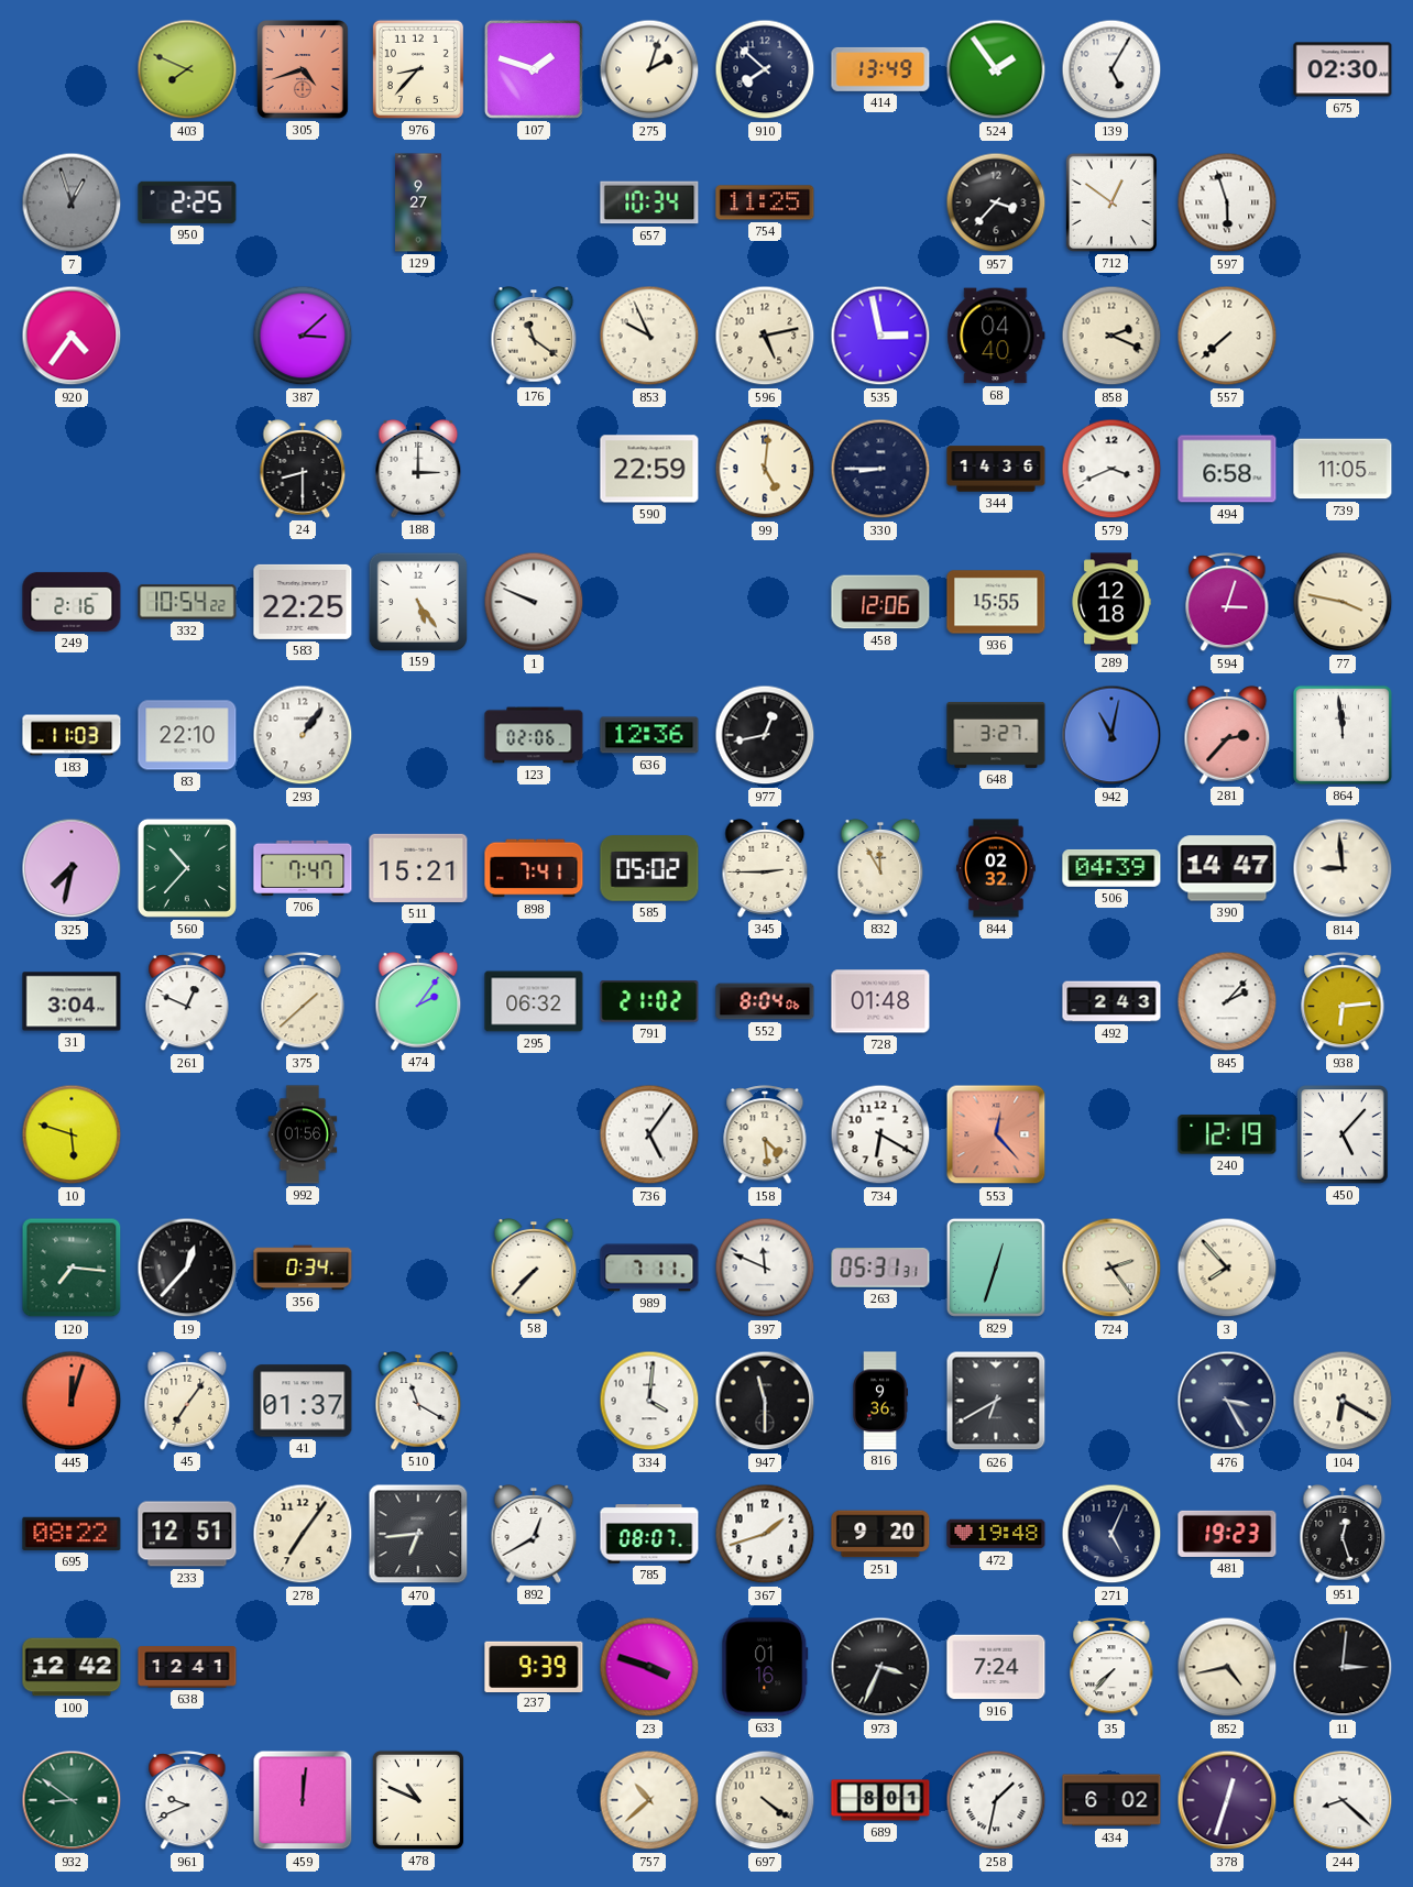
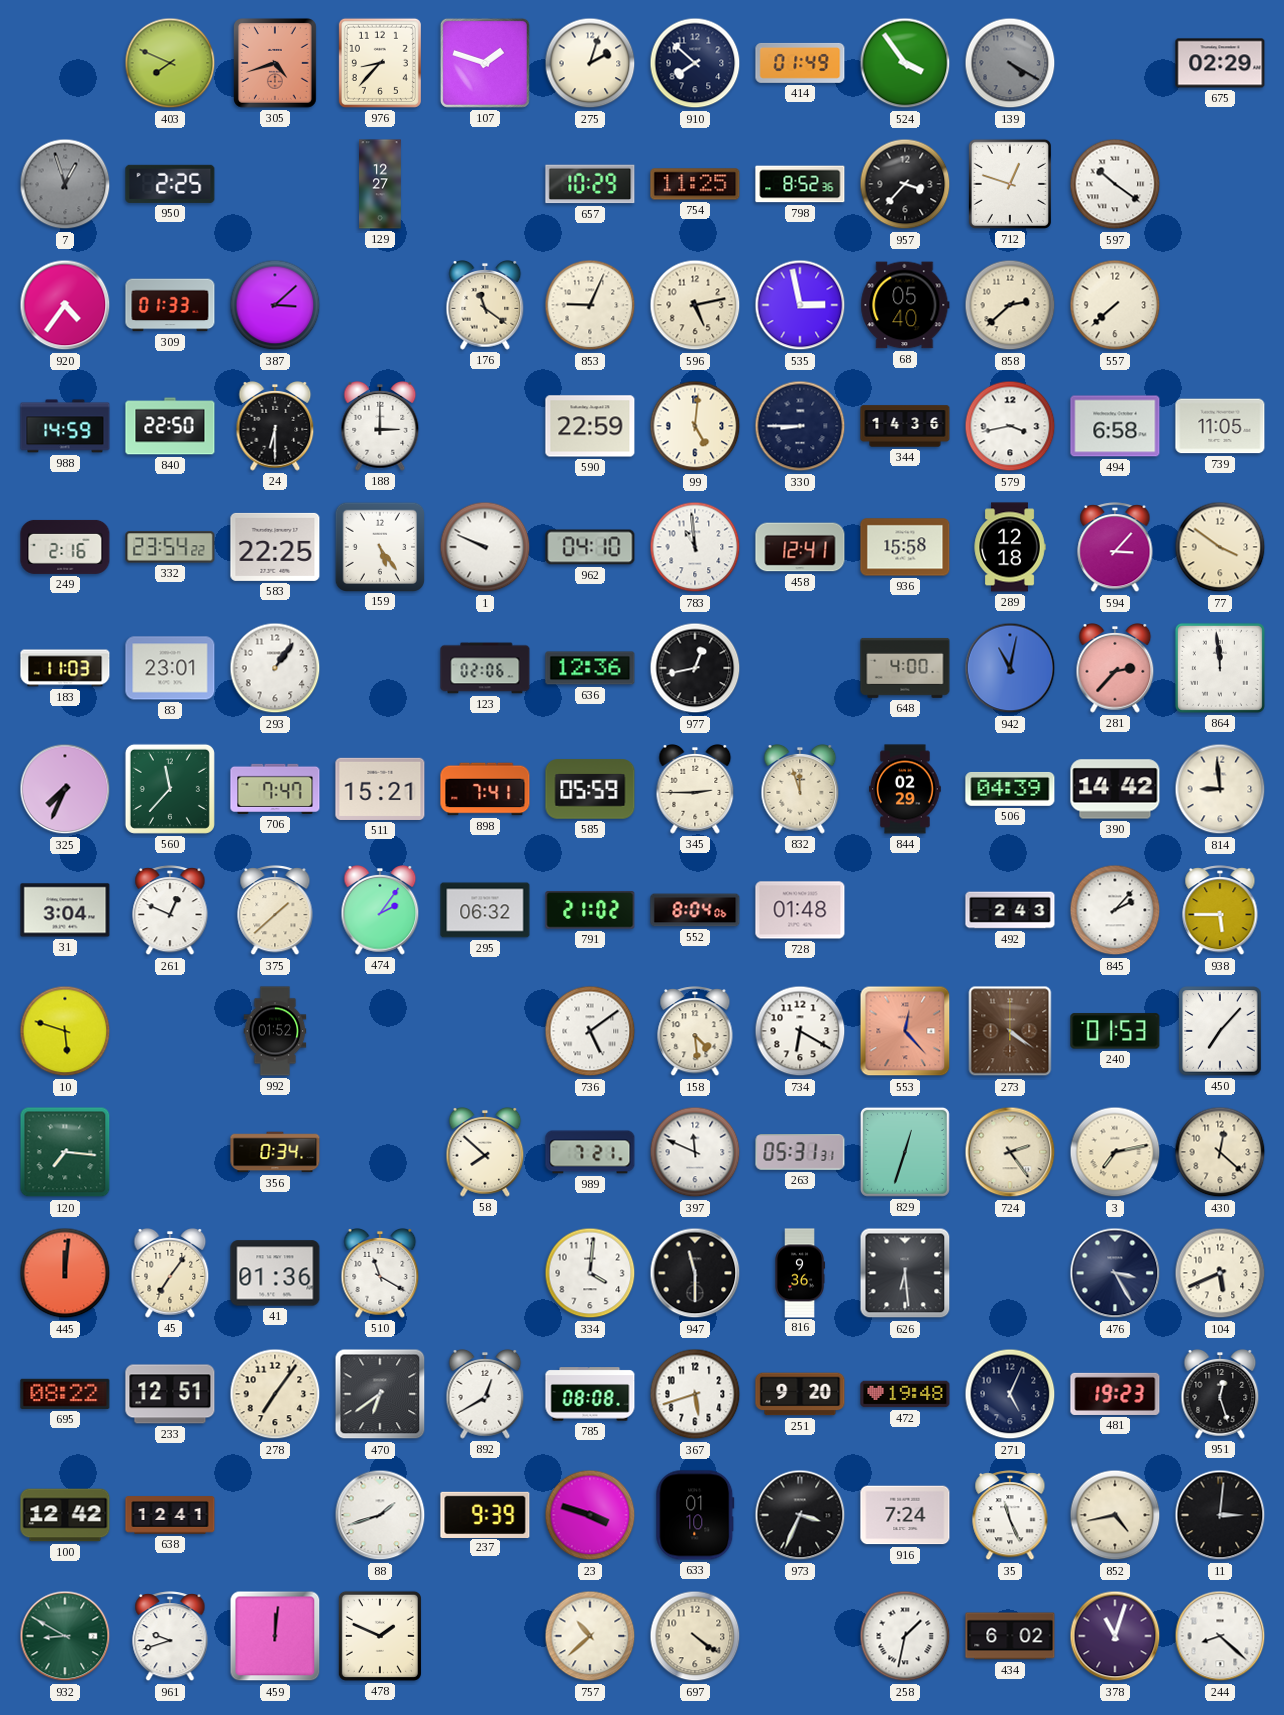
414: 13:49 -> 01:49
524: 1:54 -> 3:54
139: 5:05 -> 4:20
139 dial: white -> grey
675: 02:30 -> 02:29
129: 9:27 -> 12:27
657: 10:34 -> 10:29
798: none -> 8:52
712: 12:51 -> 12:48
597: 5:57 -> 10:21
309: none -> 01:33
853: 9:56 -> 9:04
68: 04:40 -> 05:40
858: 2:19 -> 2:38
988: none -> 14:59
840: none -> 22:50
24: 8:30 -> 6:30
579: 3:41 -> 3:43
332: 10:54 -> 23:54
962: none -> 04:10
783: none -> 10:59
458: 12:06 -> 12:41
936: 15:55 -> 15:58
594: 3:03 -> 3:07
77: 3:47 -> 3:51
83: 22:10 -> 23:01
648: 3:27 -> 4:00
325: 7:32 -> 7:34
560: 10:37 -> 11:37
585: 05:02 -> 05:59
832: 11:55 -> 11:57
844: 02:32 -> 02:29
390: 14:47 -> 14:42
938: 6:14 -> 5:45
992: 01:56 -> 01:52
736: 5:06 -> 5:09
273: none -> 4:21
240: 12:19 -> 01:53
450: 5:07 -> 7:07
19: 12:37 -> none
58: 7:37 -> 7:52
989: 7:11 -> 7:21
3: 7:53 -> 7:13
430: none -> 12:22
445: 12:03 -> 12:01
41: 01:37 -> 01:36
626: 6:40 -> 6:29
104: 6:20 -> 5:41
470: 6:44 -> 6:39
785: 08:07 -> 08:08
367: 1:42 -> 5:42
88: none -> 1:42
633: 01:16 -> 01:10
35: 7:37 -> 11:26
932: 8:51 -> 8:50
961: 9:41 -> 9:42
478: 10:49 -> 1:49
689: 8:01 -> none
378: 12:33 -> 11:03
